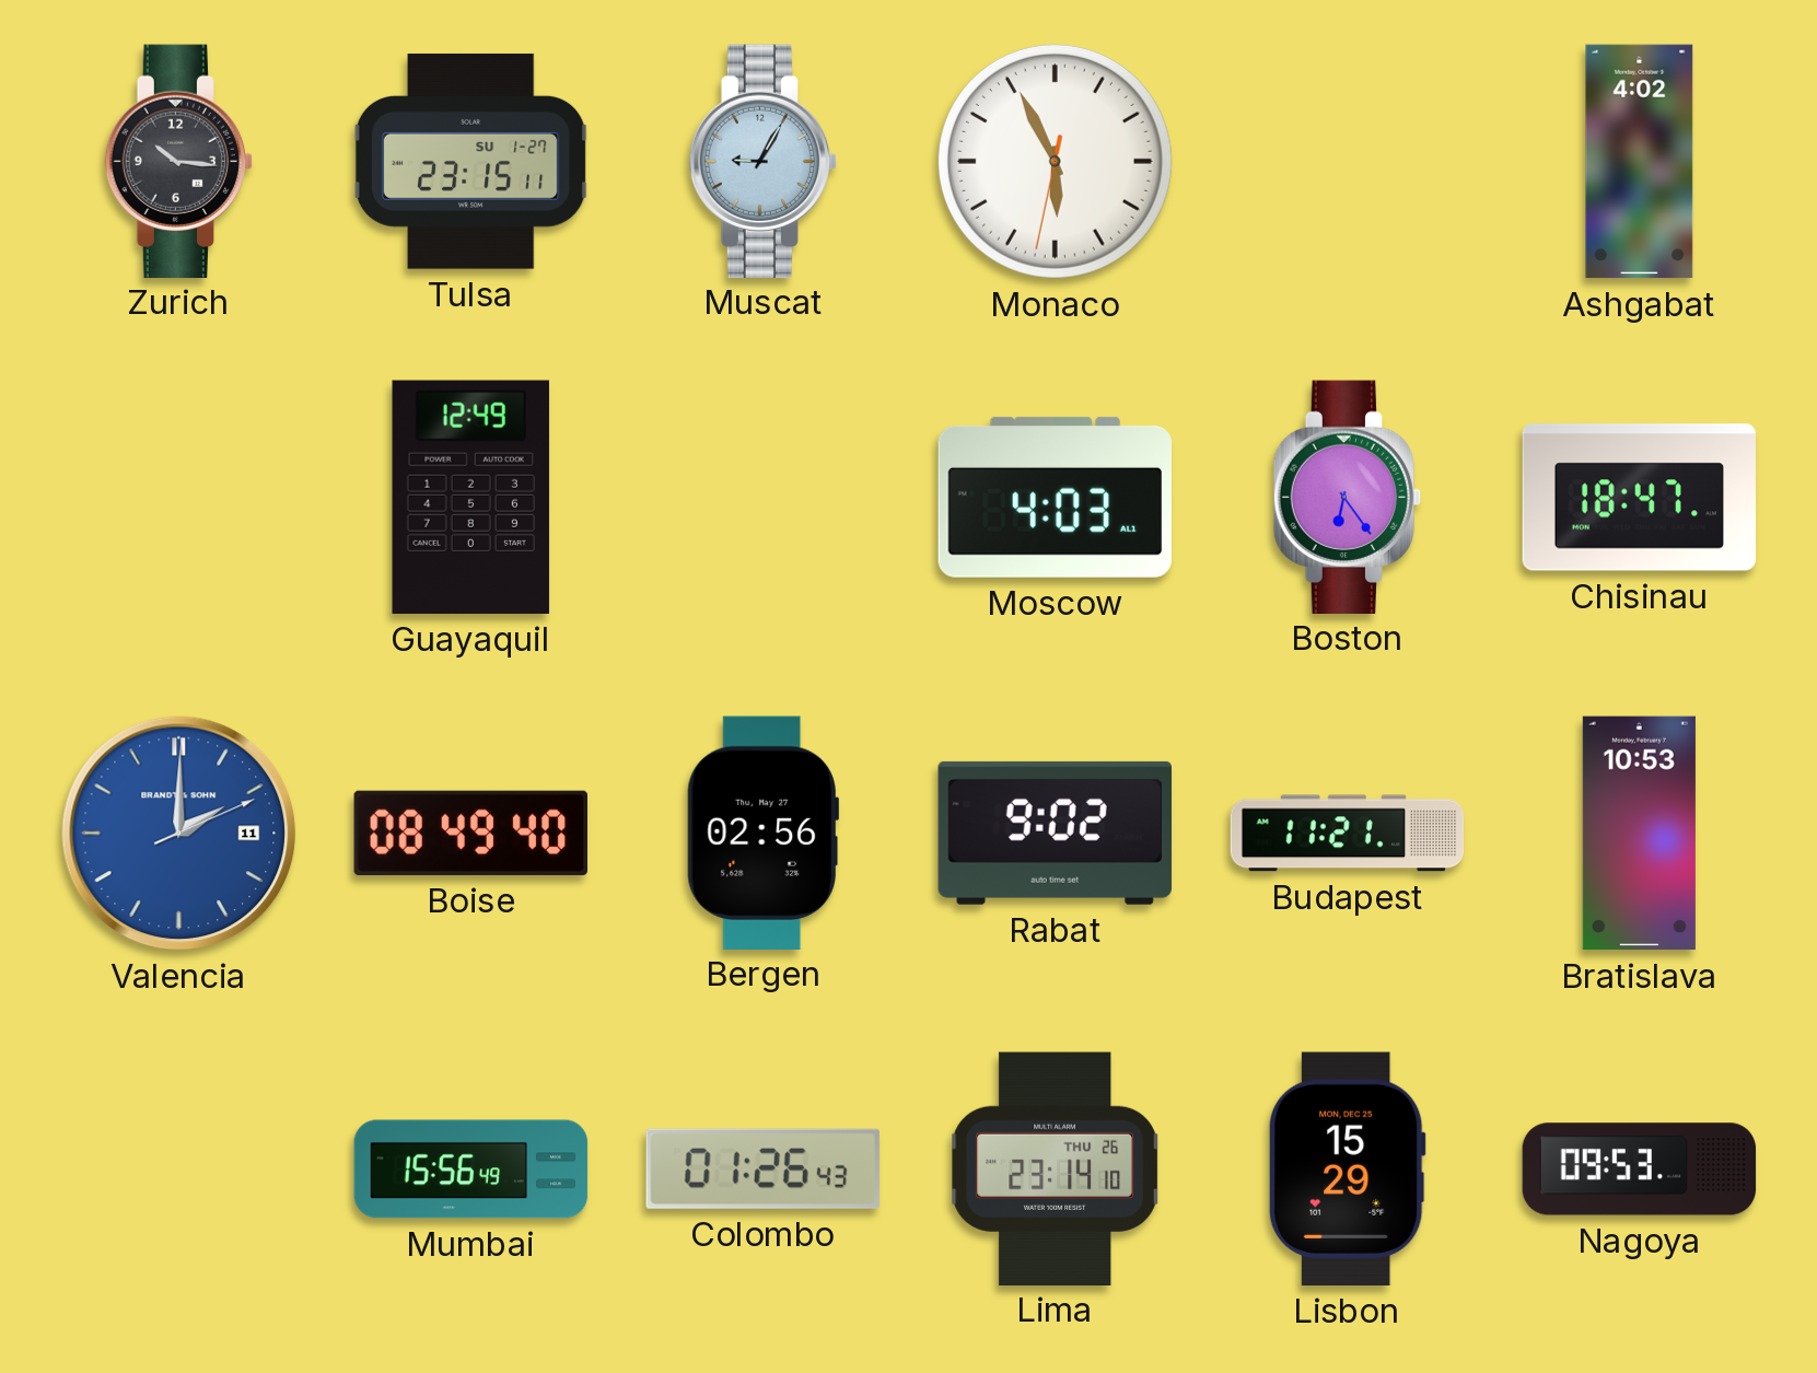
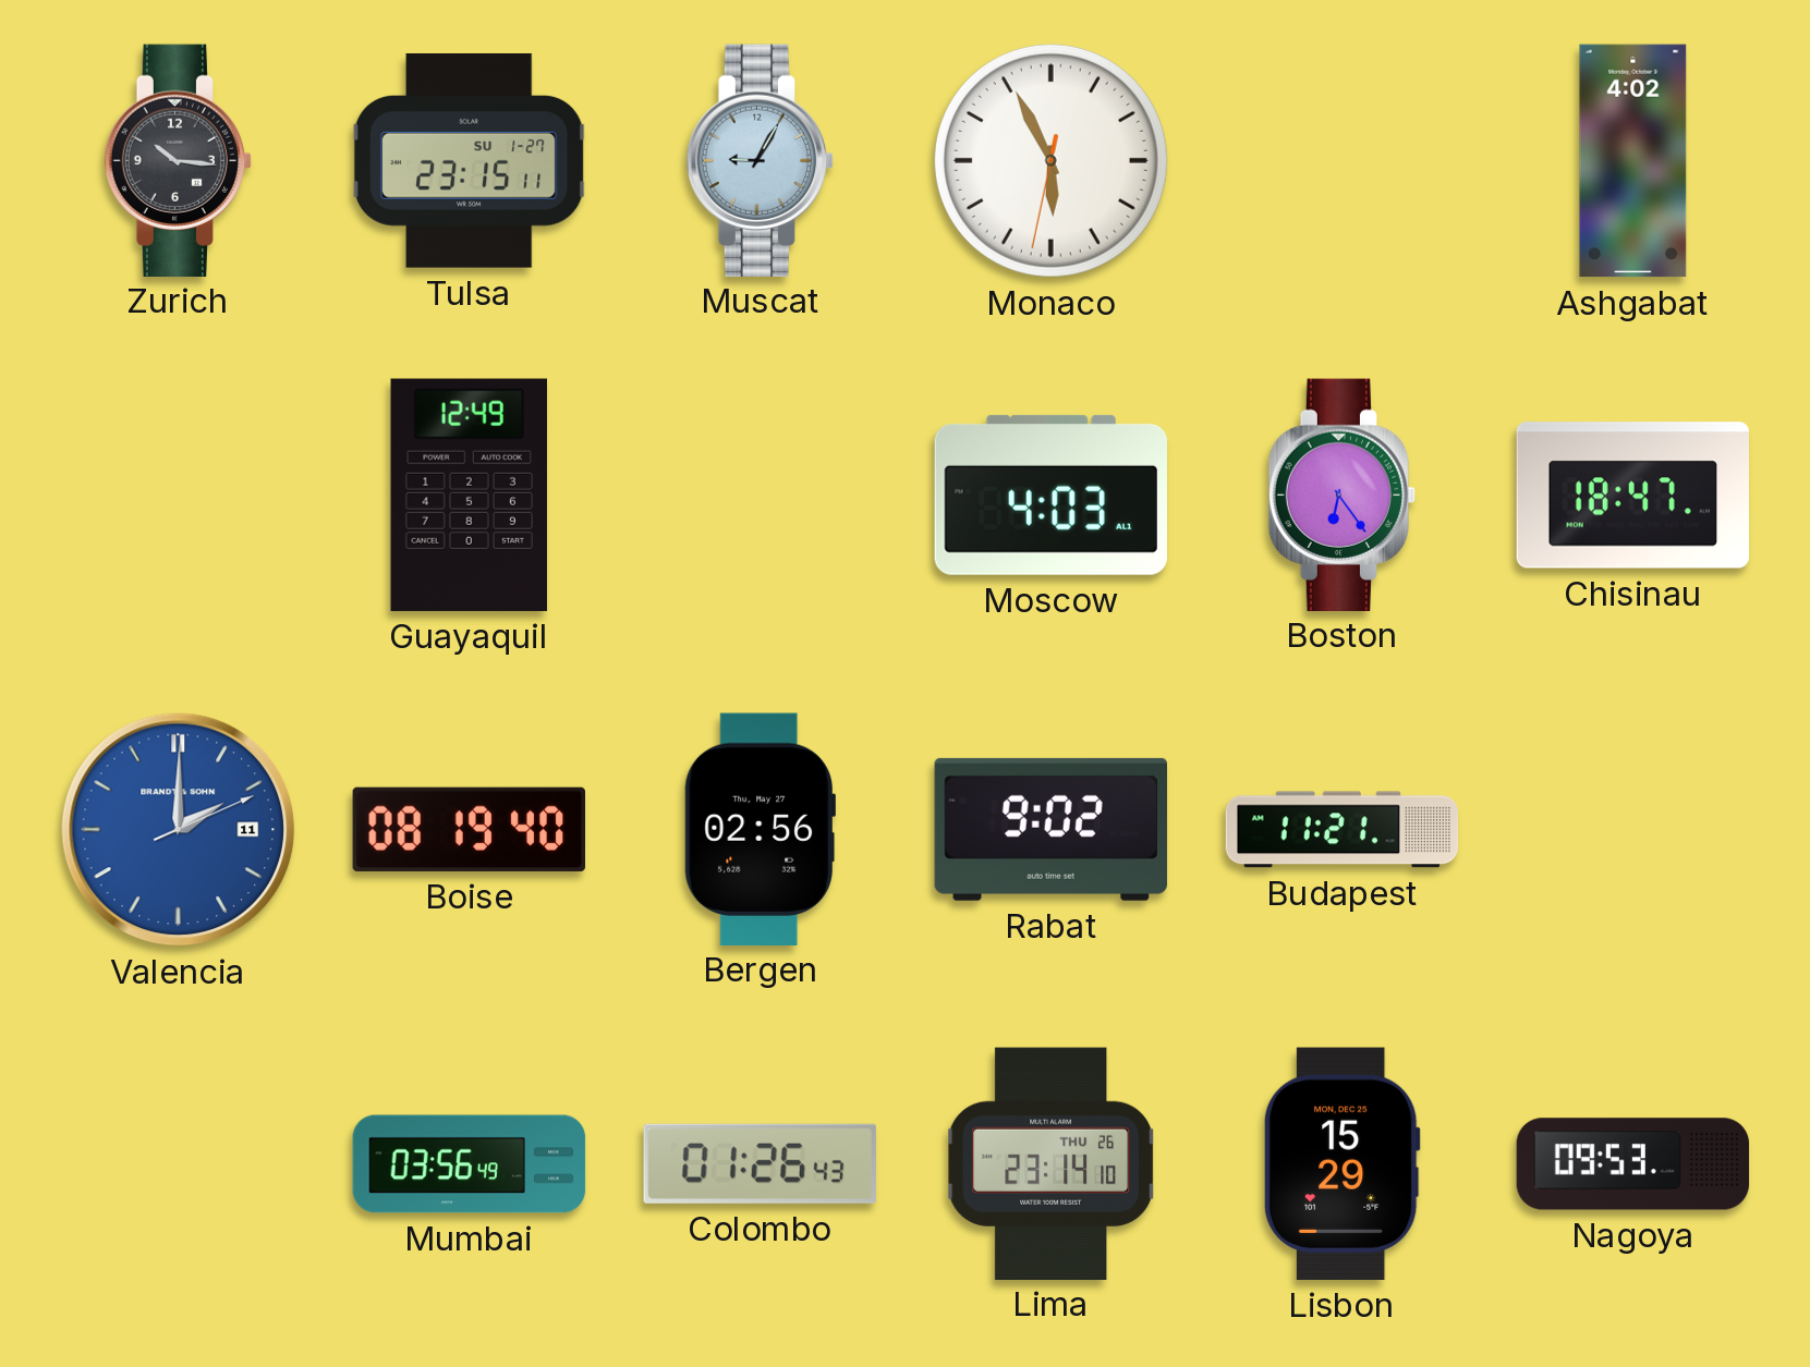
Boise: 08:49 -> 08:19
Bratislava: 10:53 -> none
Mumbai: 15:56 -> 03:56
